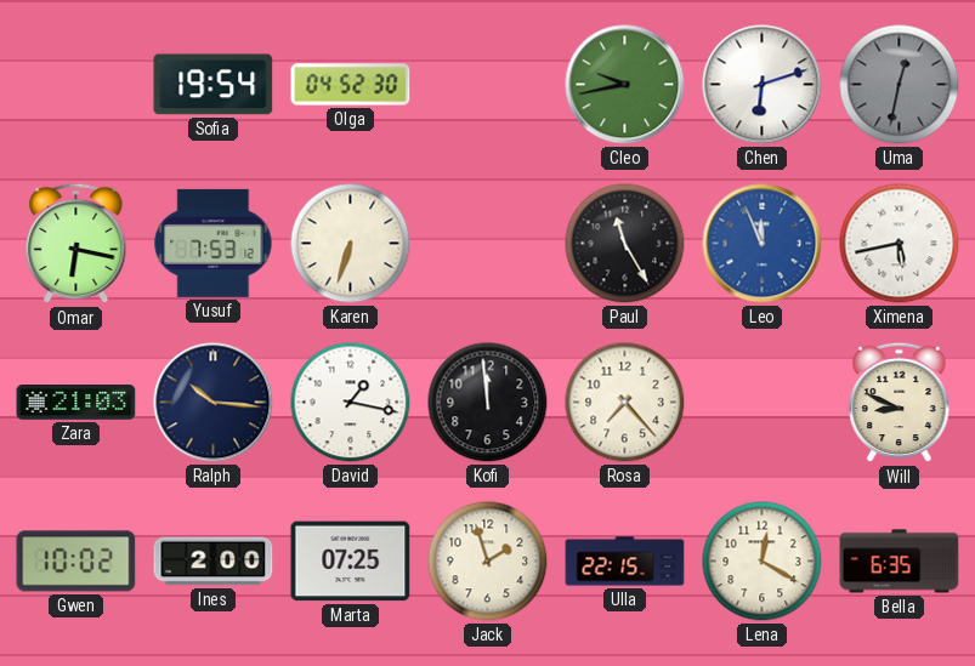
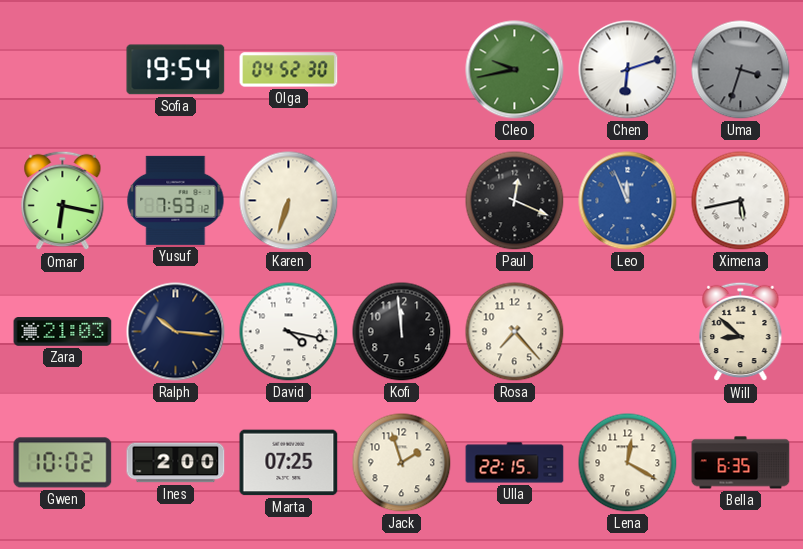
Uma: 12:32 -> 3:33
Paul: 11:25 -> 12:19
David: 1:17 -> 4:17
Will: 8:49 -> 8:52
